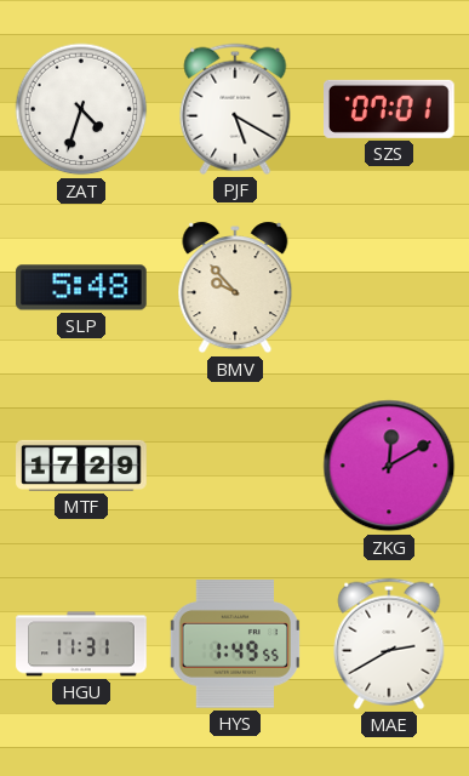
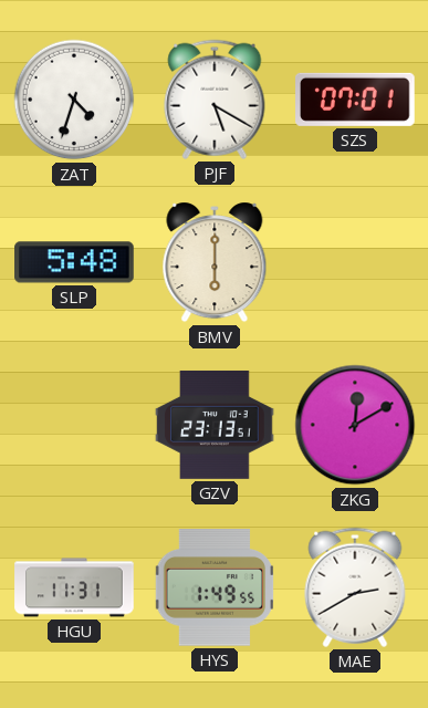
BMV: 9:53 -> 6:00
MTF: 17:29 -> none
GZV: none -> 23:13
